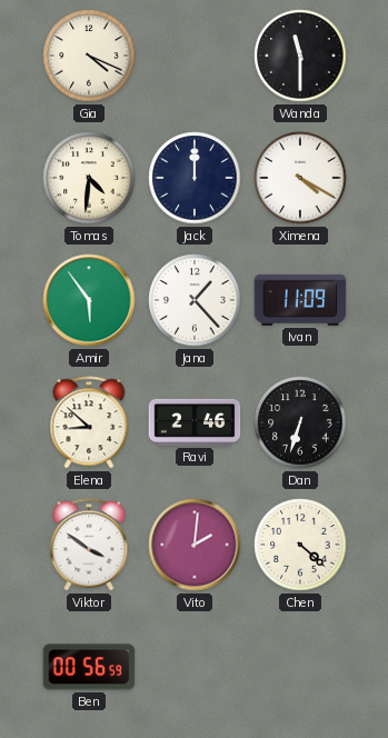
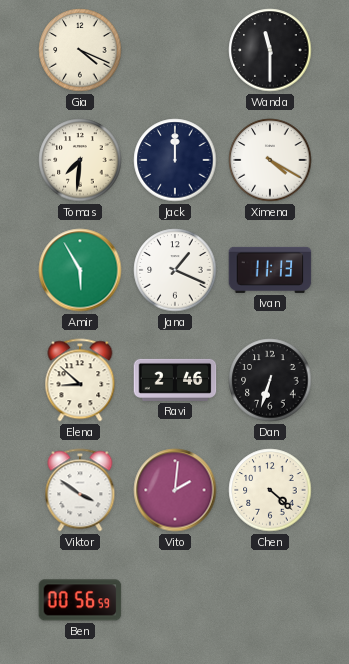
Tomas: 4:31 -> 7:31
Amir: 5:54 -> 5:55
Jana: 1:23 -> 1:19
Ivan: 11:09 -> 11:13
